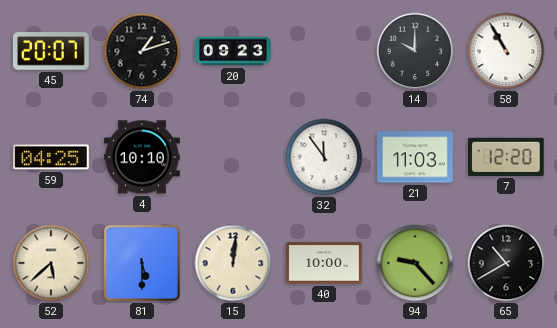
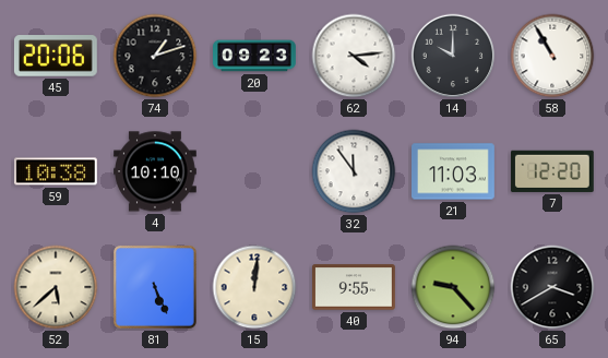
45: 20:07 -> 20:06
62: none -> 4:14
59: 04:25 -> 10:38
81: 5:30 -> 5:26
40: 10:00 -> 9:55
65: 10:40 -> 3:40
